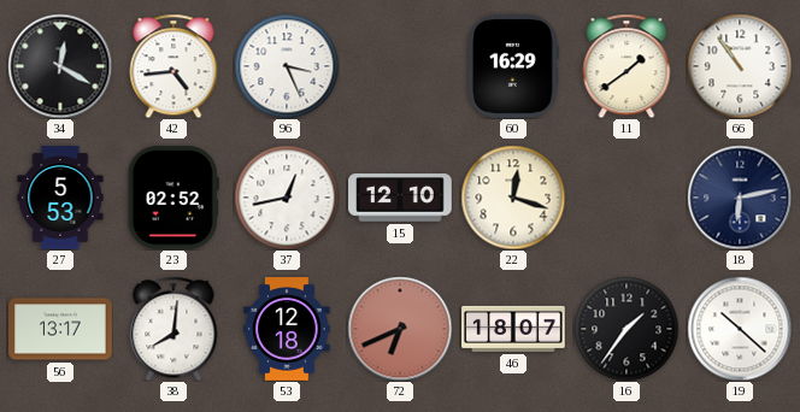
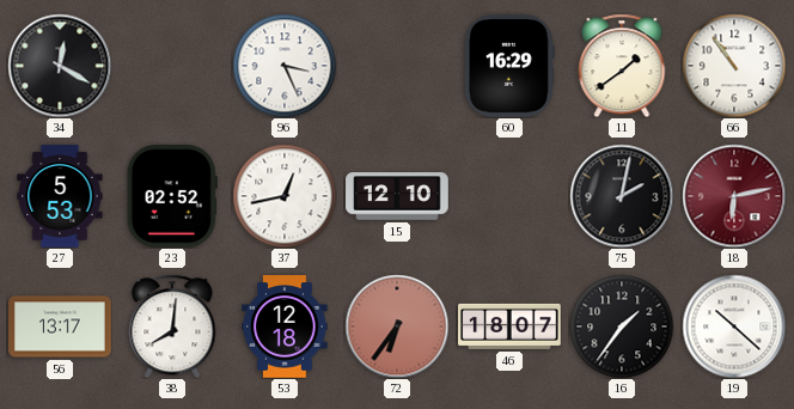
42: 4:44 -> none
22: 12:18 -> none
75: none -> 2:02
18 dial: navy -> burgundy
72: 6:41 -> 6:36
